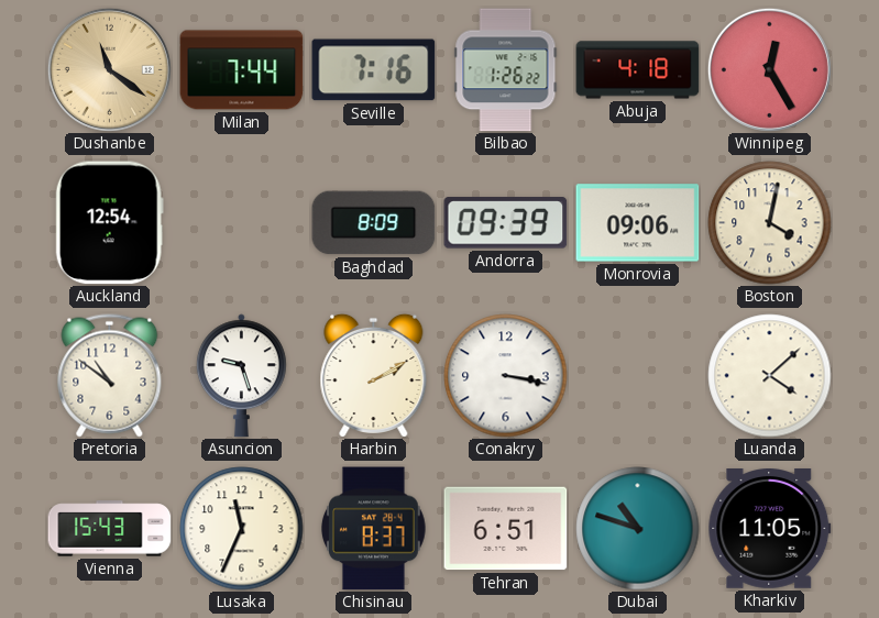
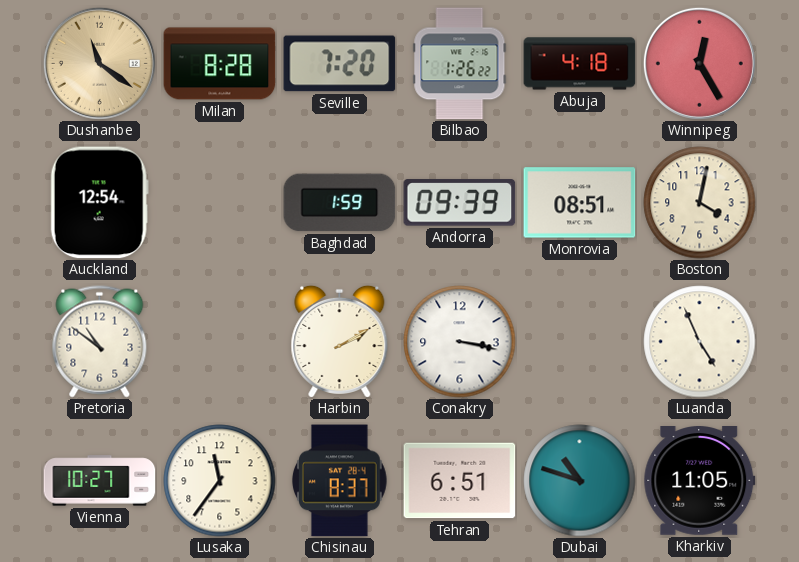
Milan: 7:44 -> 8:28
Seville: 7:16 -> 7:20
Baghdad: 8:09 -> 1:59
Monrovia: 09:06 -> 08:51
Asuncion: 9:27 -> none
Luanda: 4:08 -> 4:56
Vienna: 15:43 -> 10:27
Lusaka: 11:34 -> 11:36
